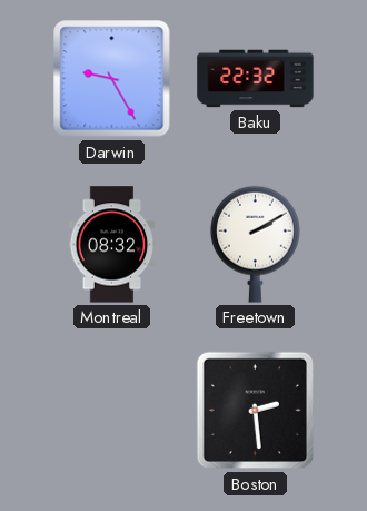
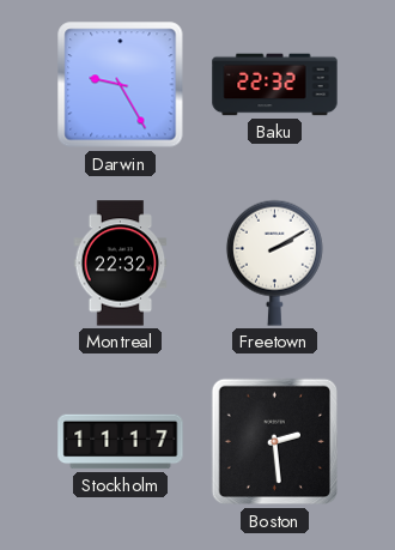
Montreal: 08:32 -> 22:32
Stockholm: none -> 11:17
